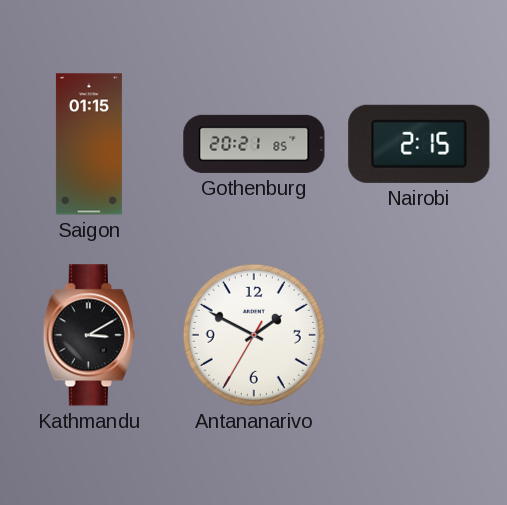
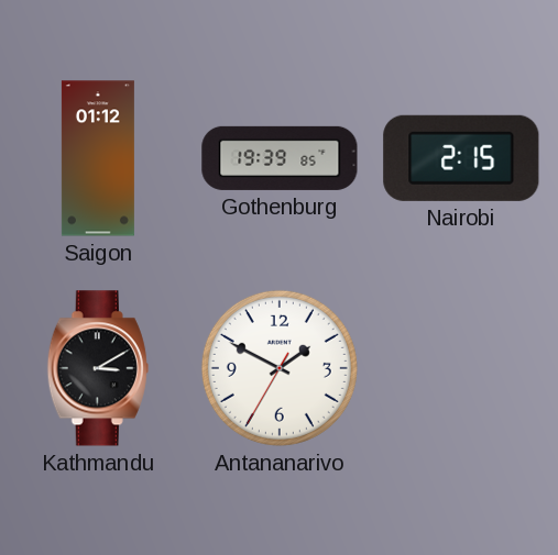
Saigon: 01:15 -> 01:12
Gothenburg: 20:21 -> 19:39
